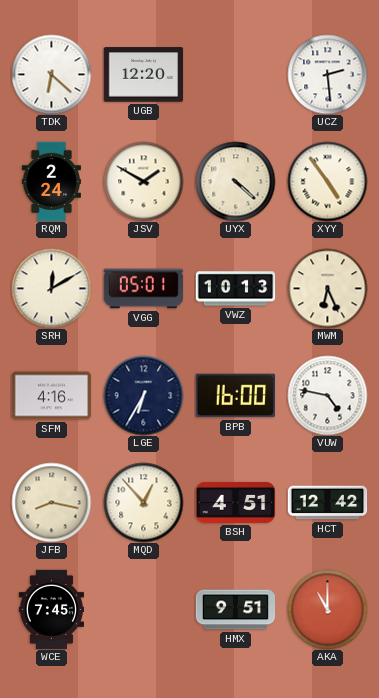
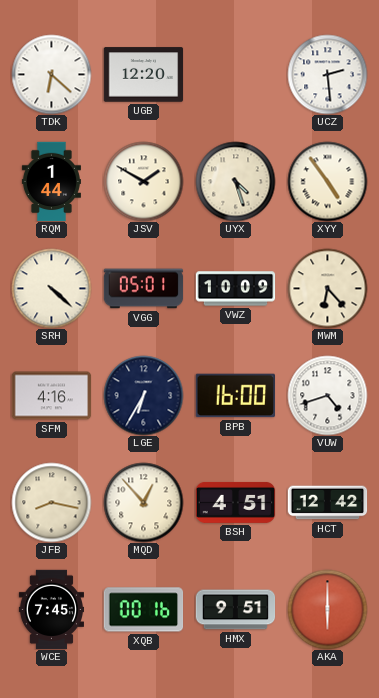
RQM: 2:24 -> 1:44
UYX: 4:22 -> 4:27
SRH: 12:10 -> 4:22
VWZ: 10:13 -> 10:09
MWM: 6:26 -> 6:23
VUW: 4:47 -> 4:42
XQB: none -> 00:16
AKA: 11:00 -> 6:00
